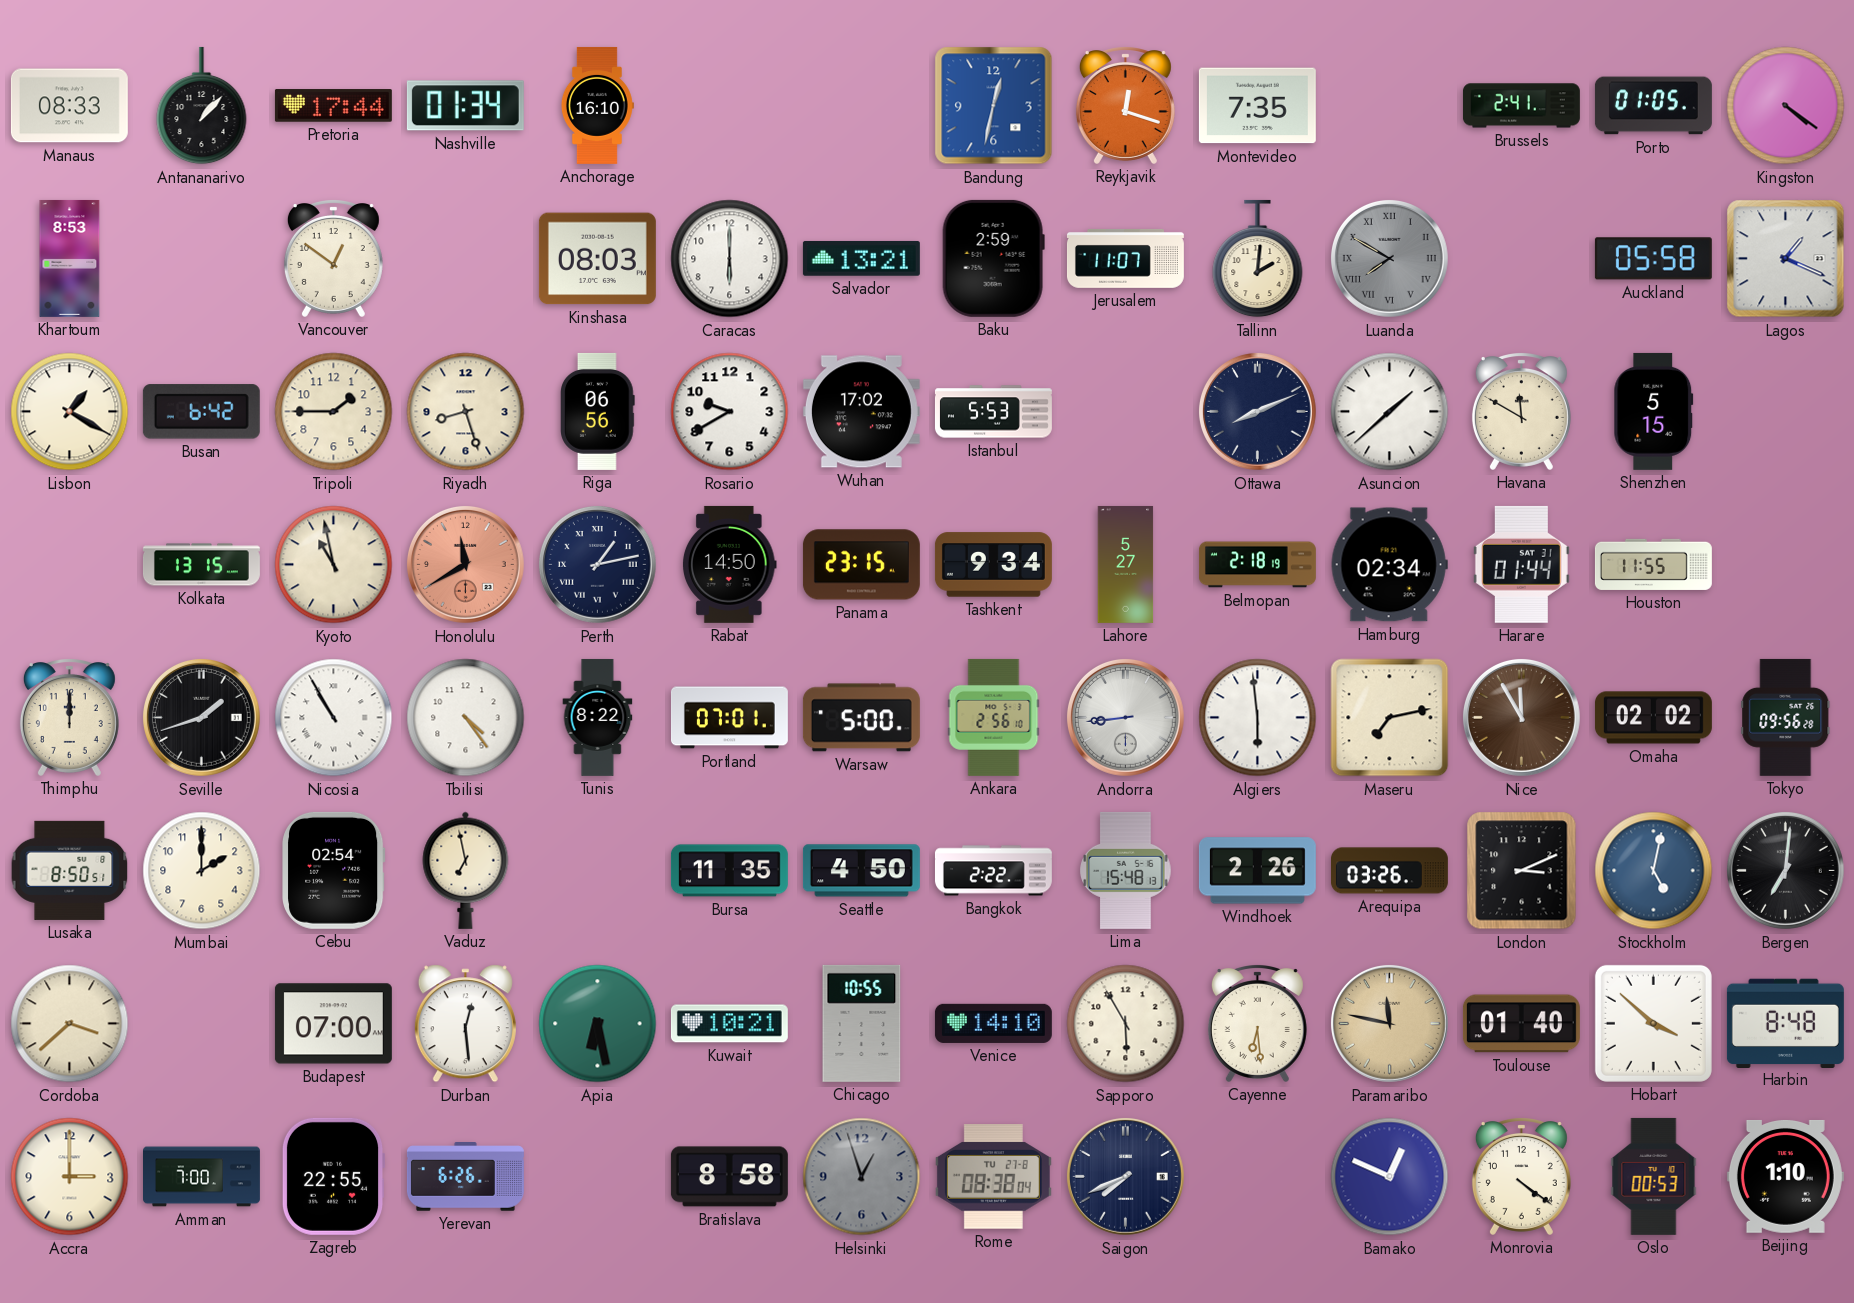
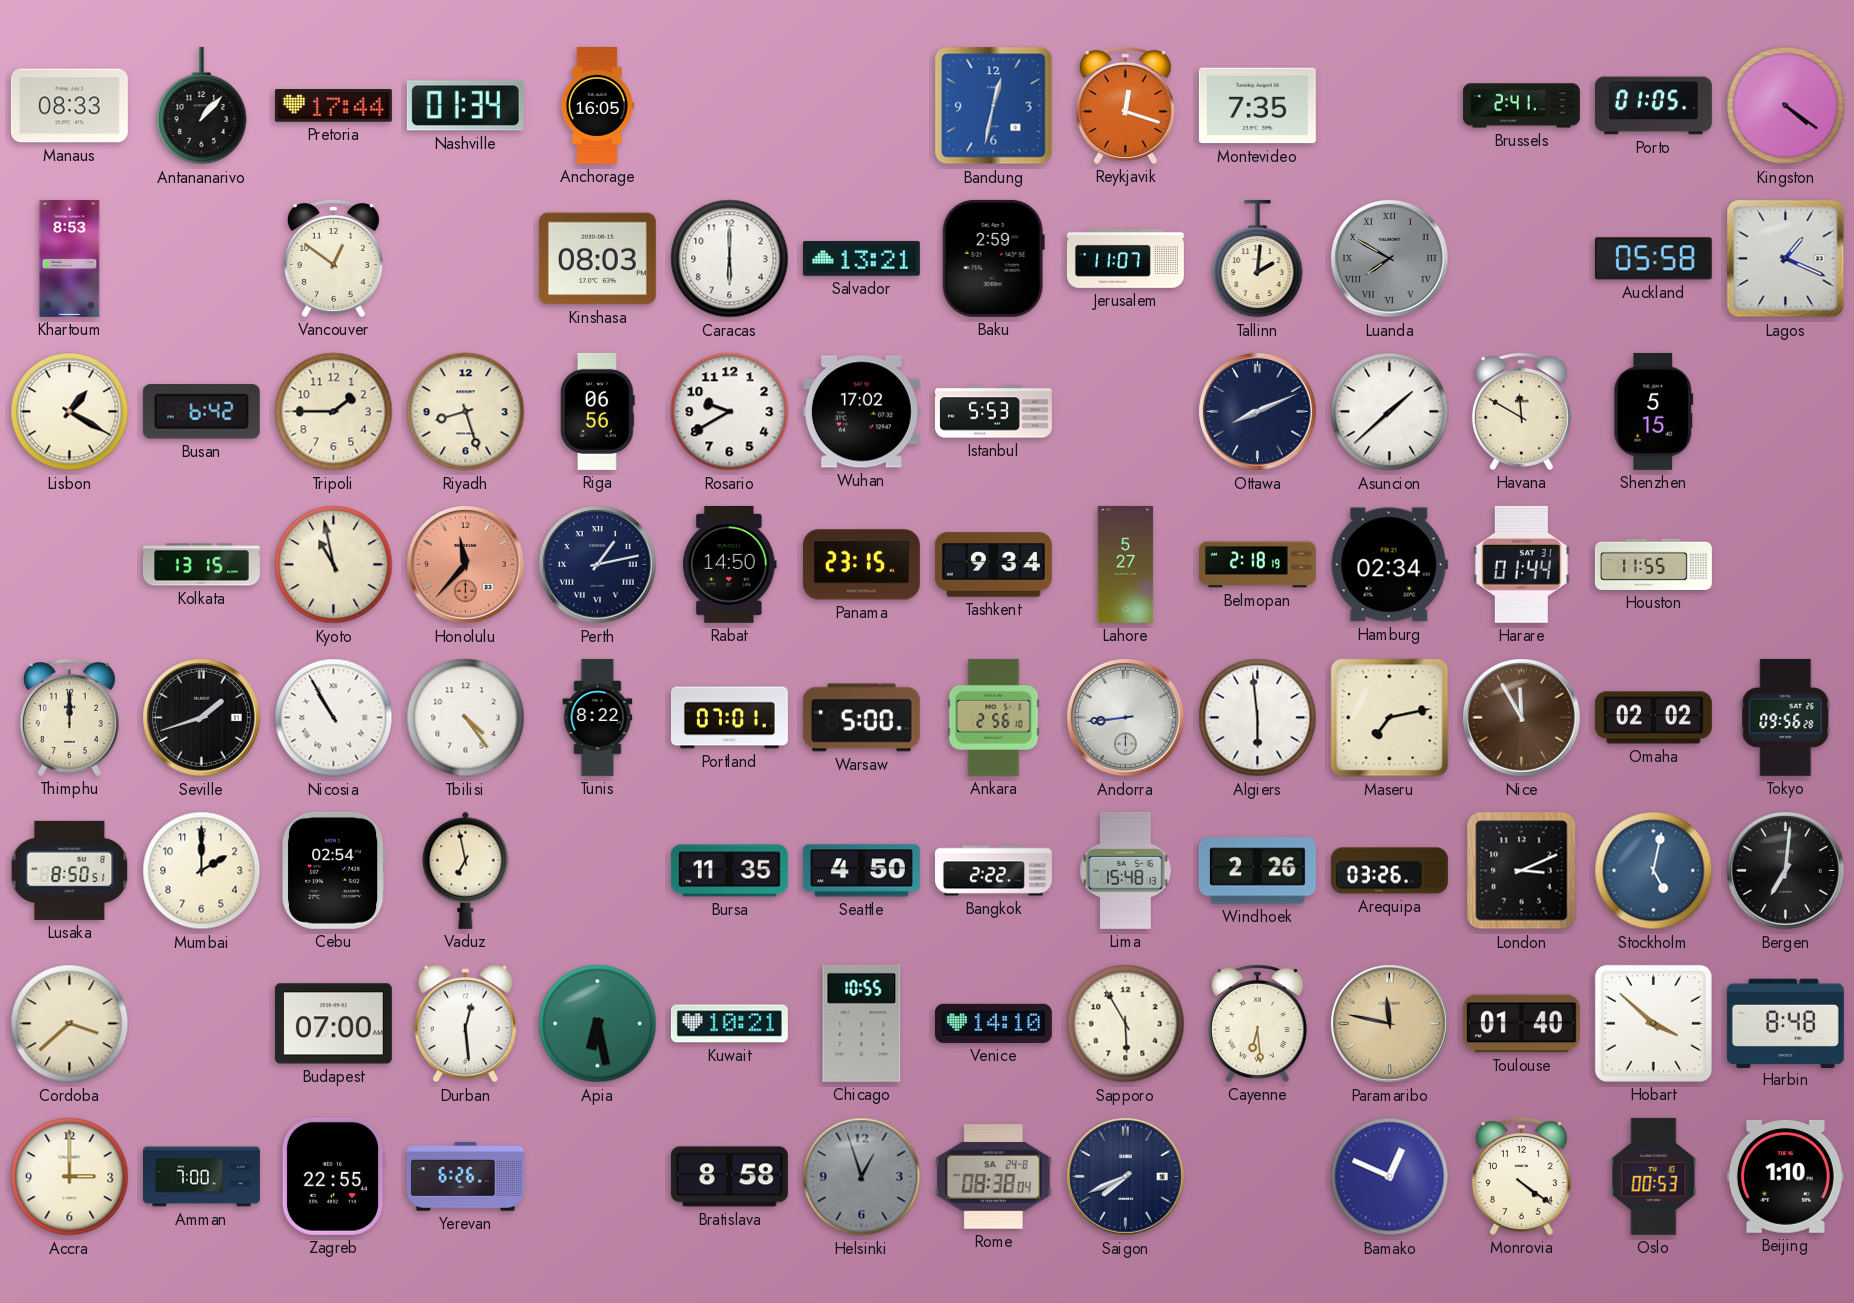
Anchorage: 16:10 -> 16:05
Honolulu: 11:40 -> 11:37
Rome date: TU 27-8 -> SA 24-8
